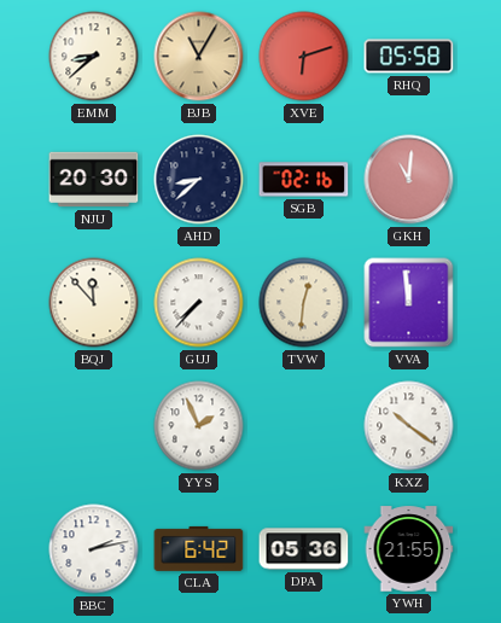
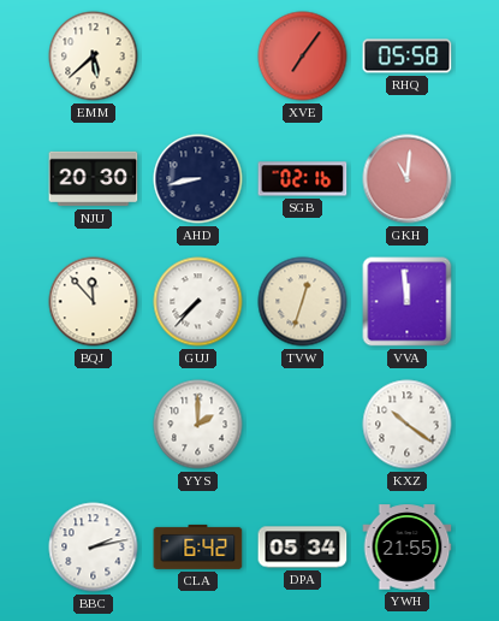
EMM: 8:38 -> 5:38
BJB: 11:05 -> none
XVE: 6:12 -> 7:06
AHD: 8:38 -> 8:43
TVW: 12:31 -> 12:33
YYS: 1:56 -> 2:00
DPA: 05:36 -> 05:34
